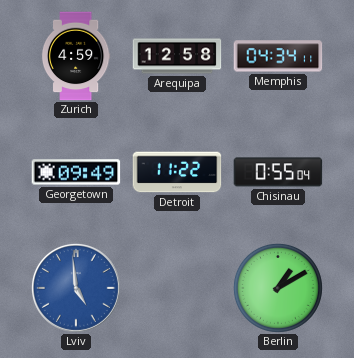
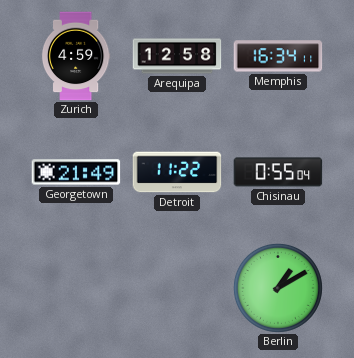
Memphis: 04:34 -> 16:34
Georgetown: 09:49 -> 21:49
Lviv: 4:59 -> none
